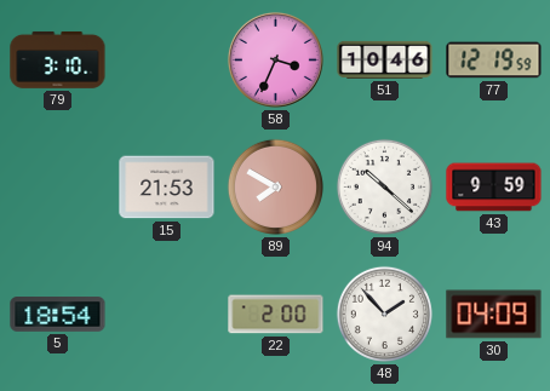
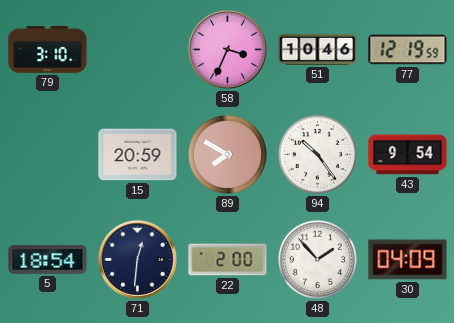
15: 21:53 -> 20:59
94: 10:22 -> 10:24
43: 9:59 -> 9:54
71: none -> 12:31
